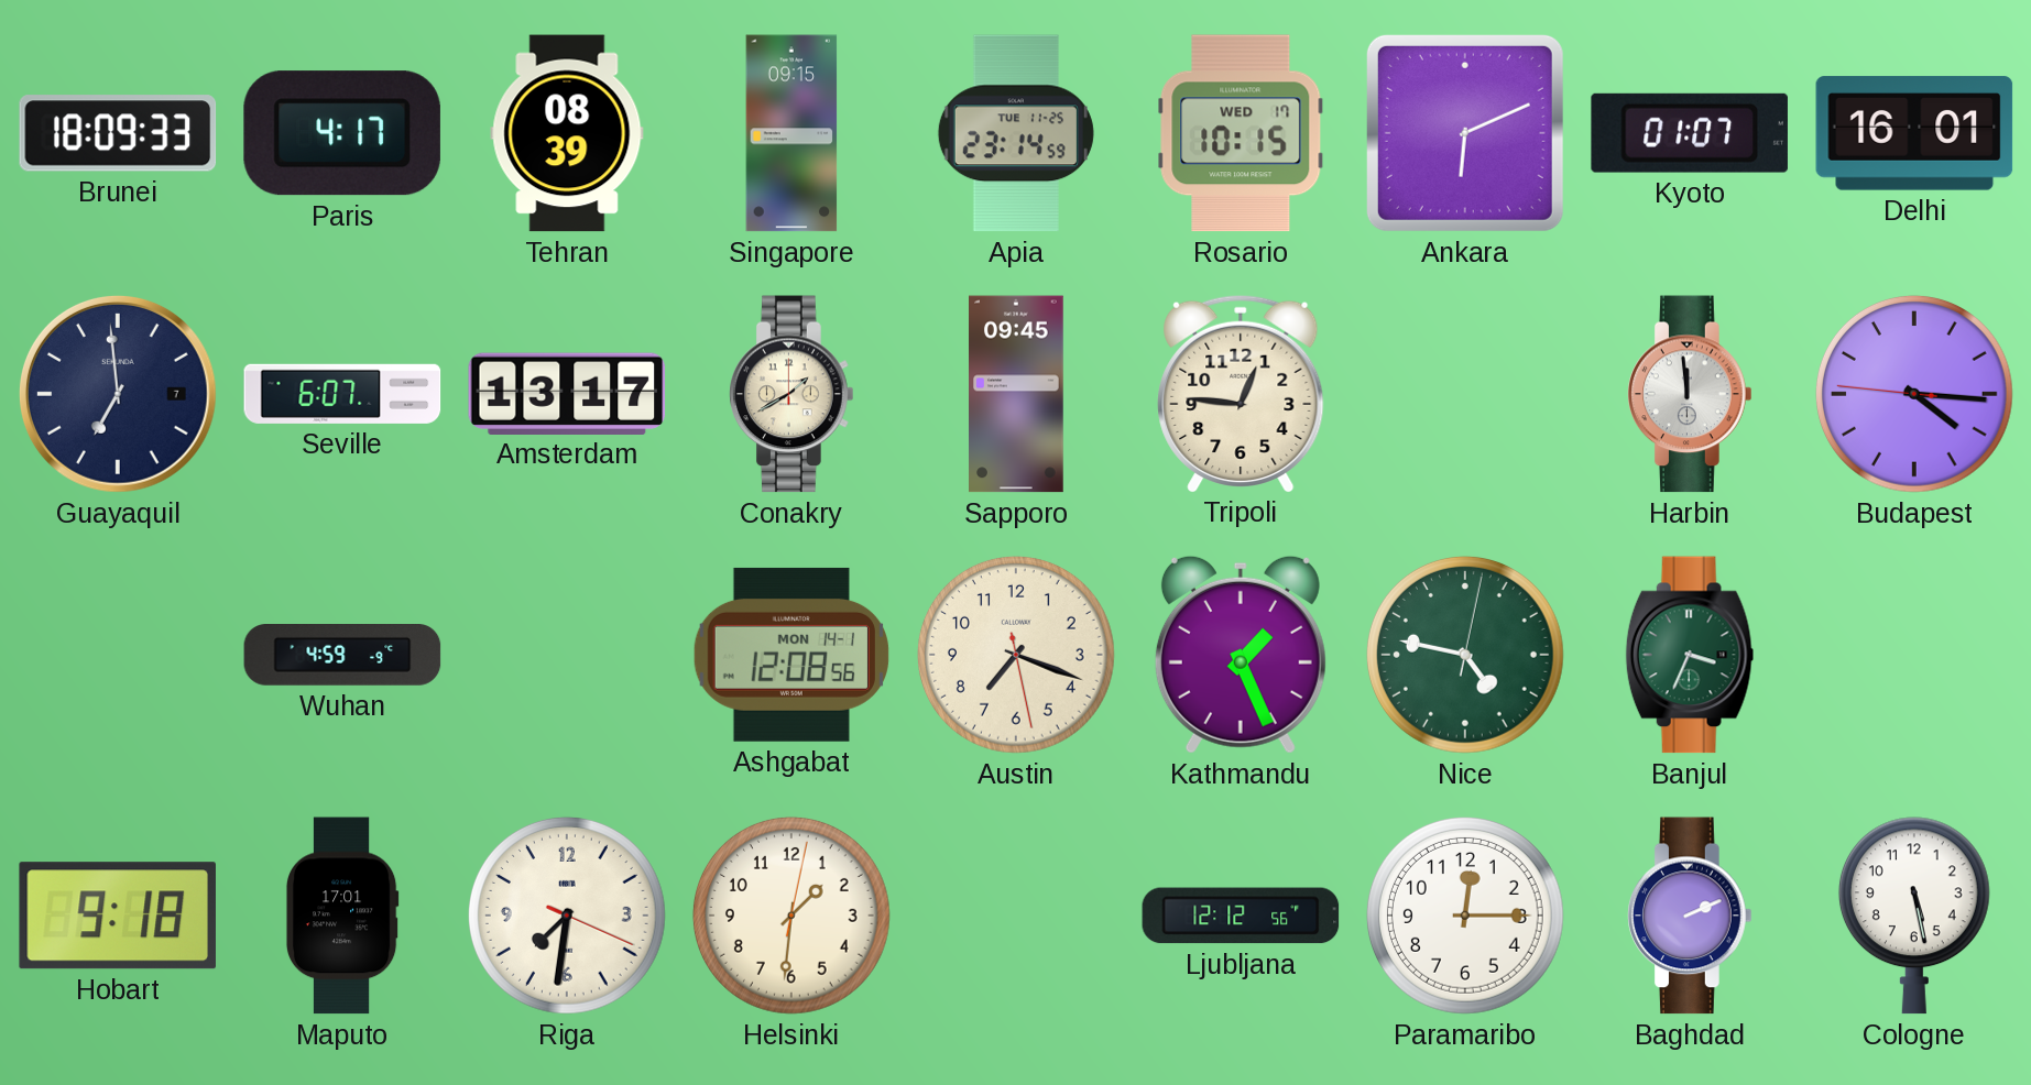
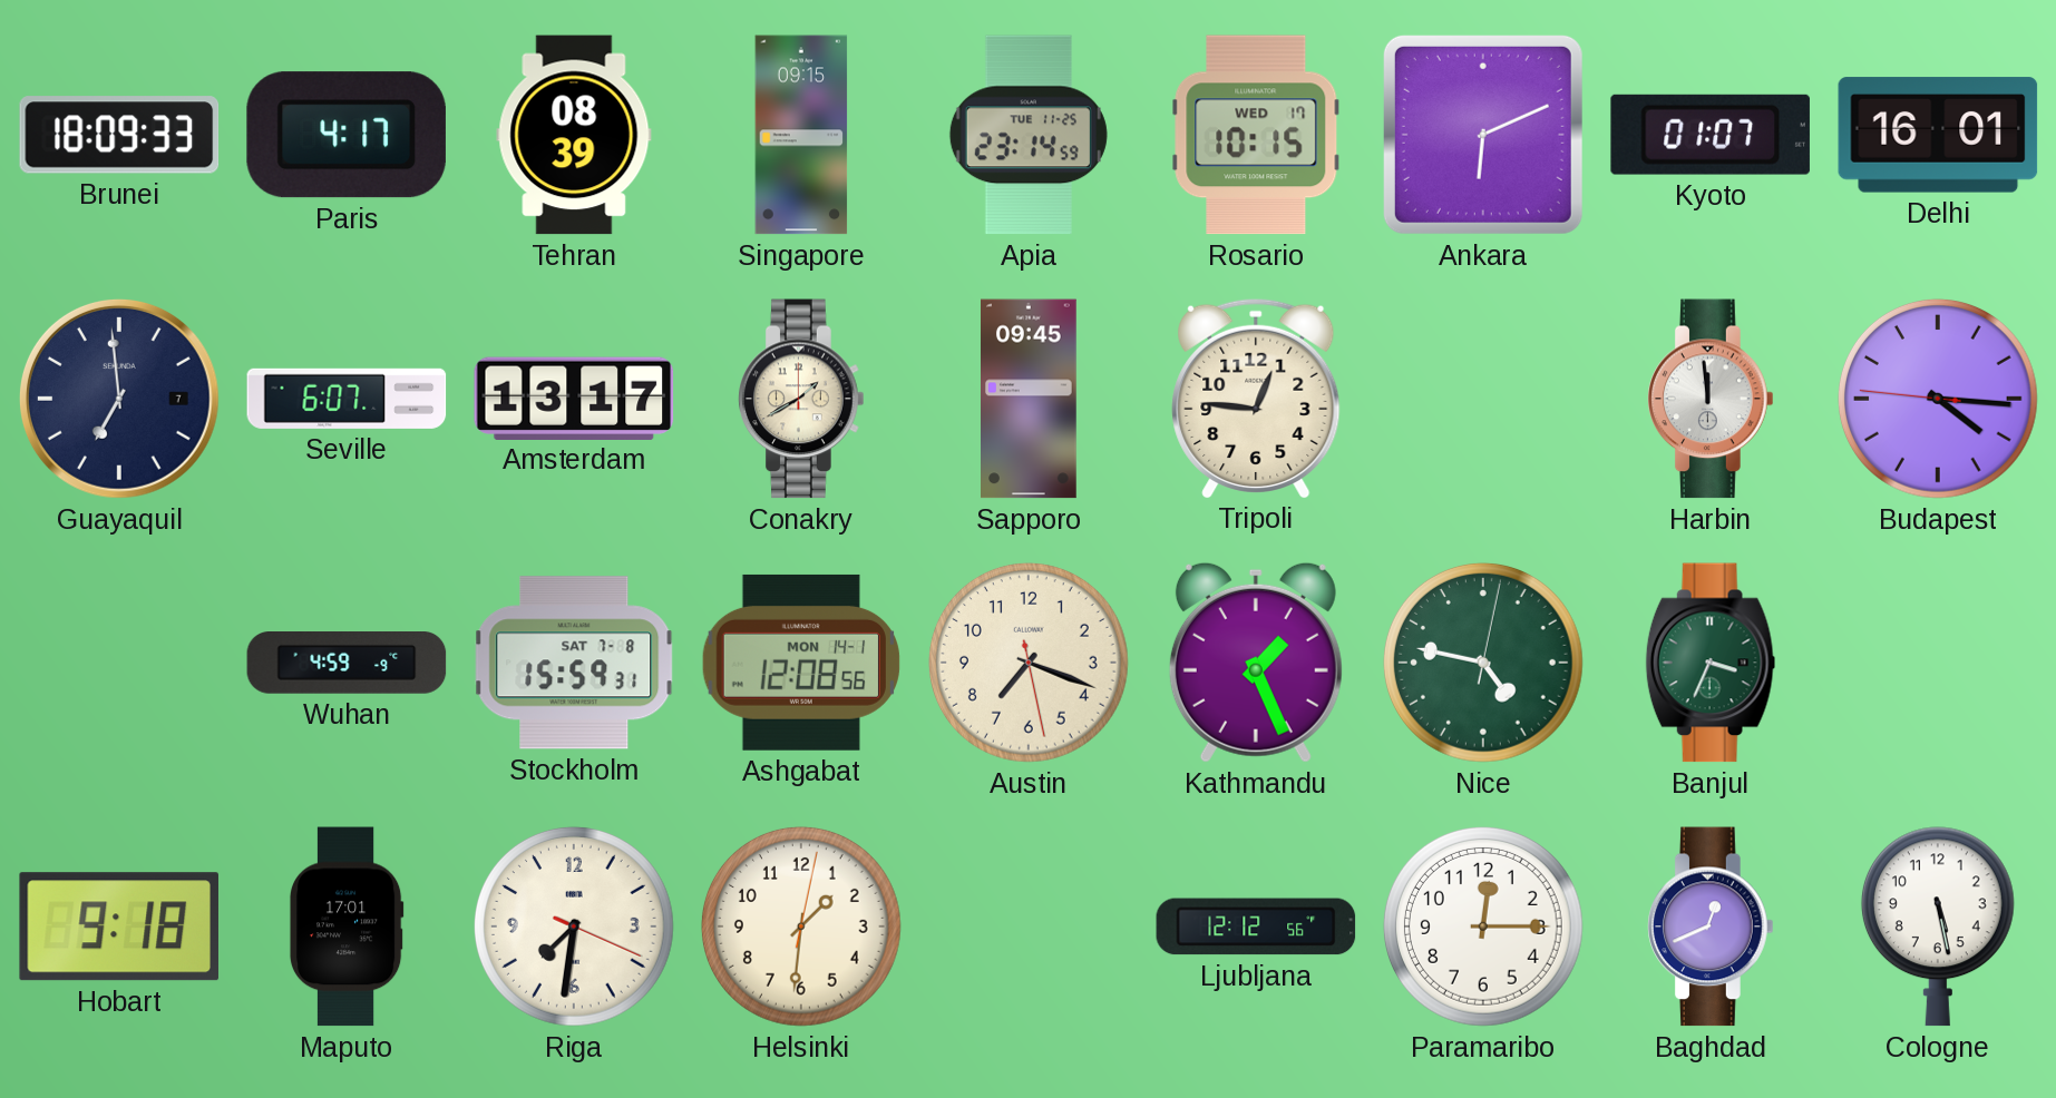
Stockholm: none -> 15:59
Baghdad: 2:11 -> 12:41
